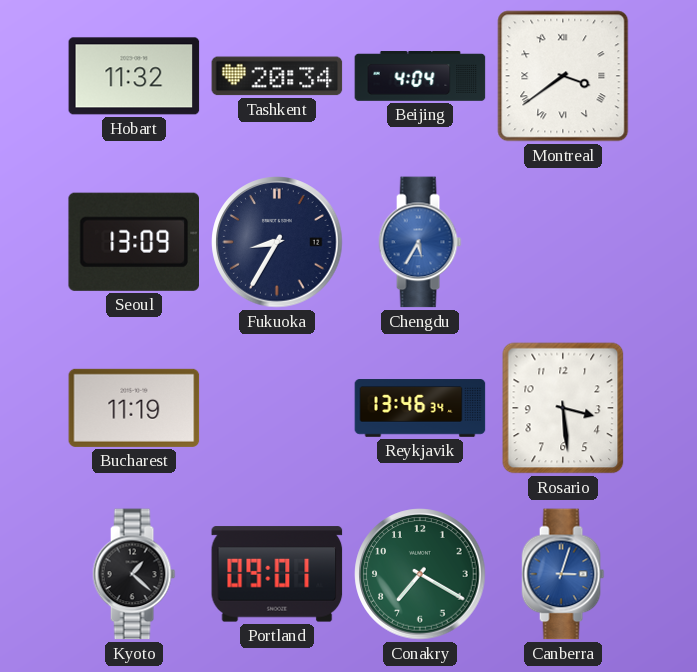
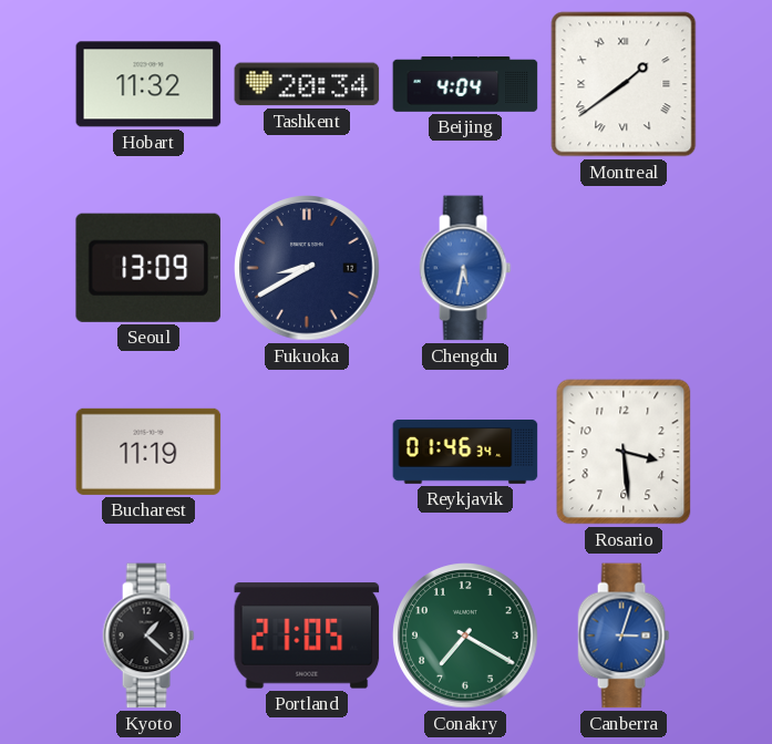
Montreal: 3:39 -> 1:39
Fukuoka: 8:35 -> 8:40
Chengdu: 5:35 -> 5:32
Reykjavik: 13:46 -> 01:46
Portland: 09:01 -> 21:05
